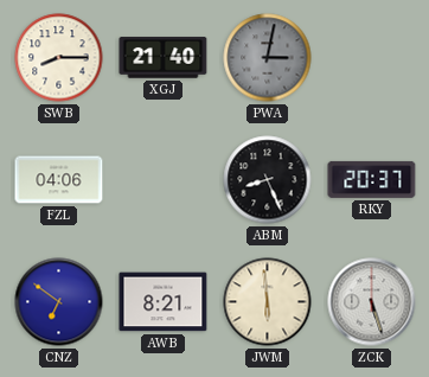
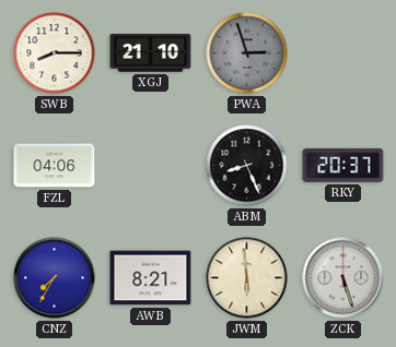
XGJ: 21:40 -> 21:10
PWA: 3:02 -> 2:57
CNZ: 6:51 -> 7:35
